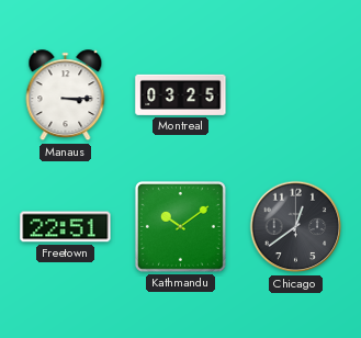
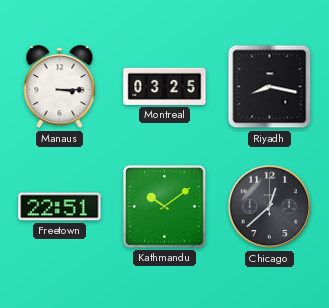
Riyadh: none -> 8:17
Chicago: 12:39 -> 12:38
